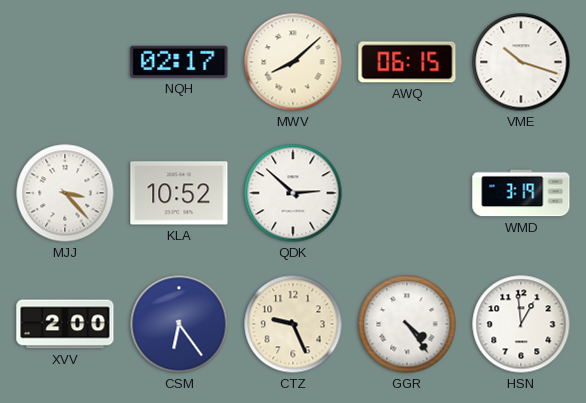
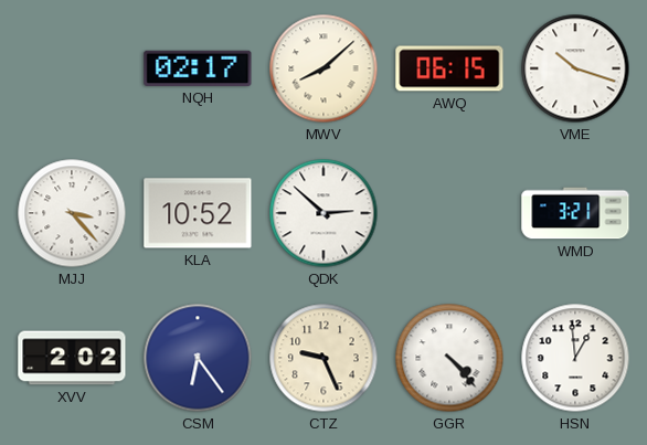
WMD: 3:19 -> 3:21
XVV: 2:00 -> 2:02
GGR: 4:24 -> 4:23
